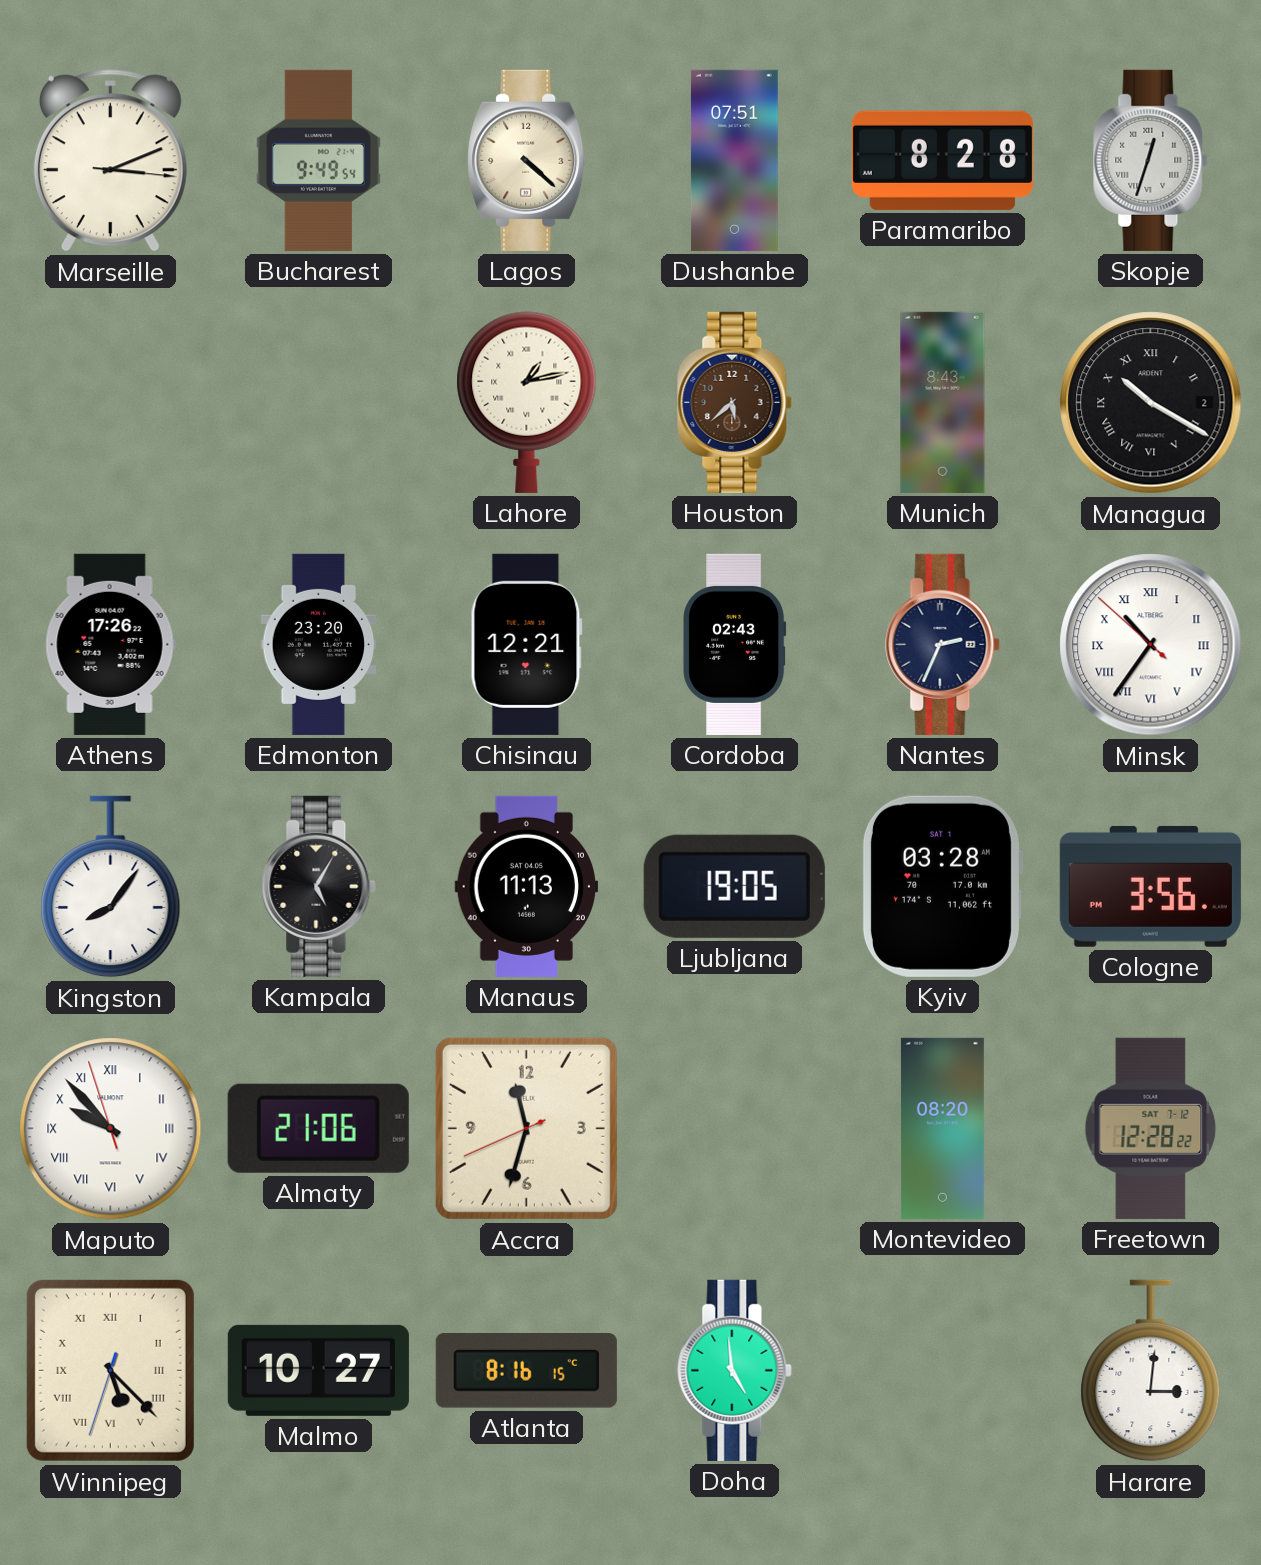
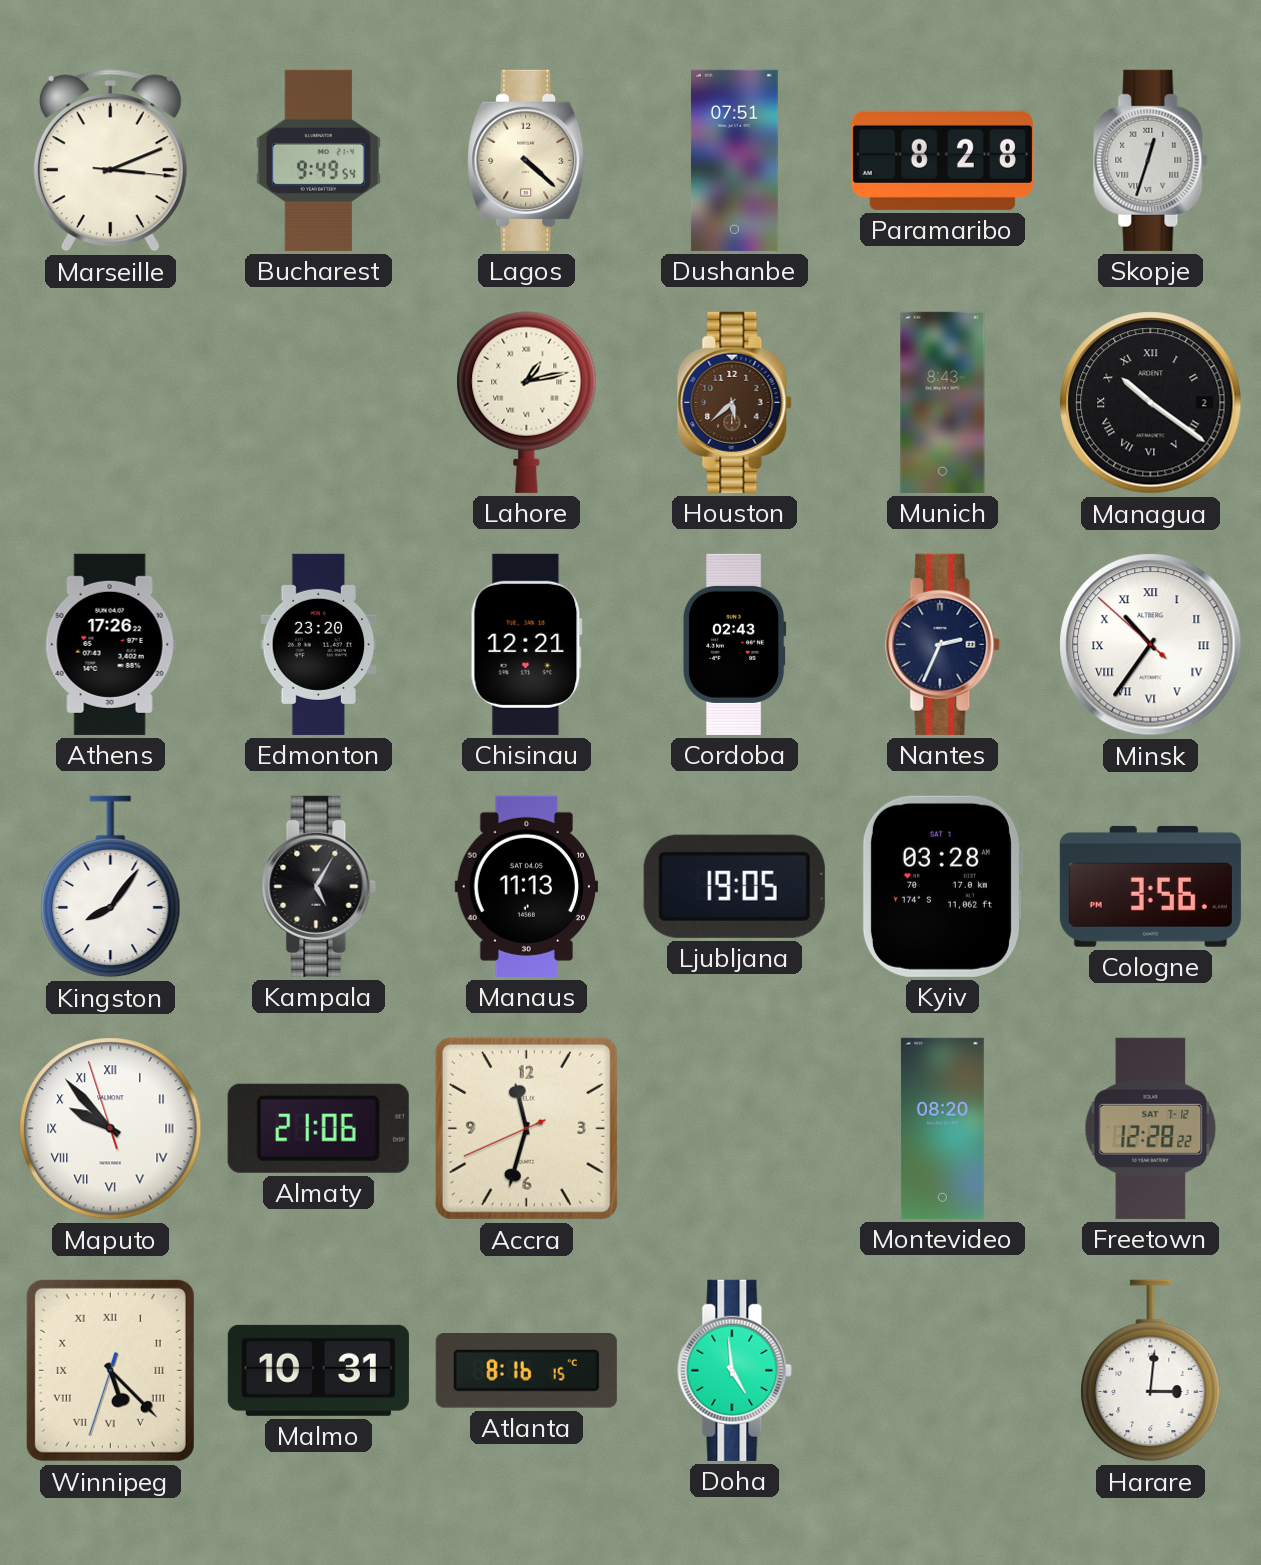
Managua: 10:20 -> 10:21
Malmo: 10:27 -> 10:31
